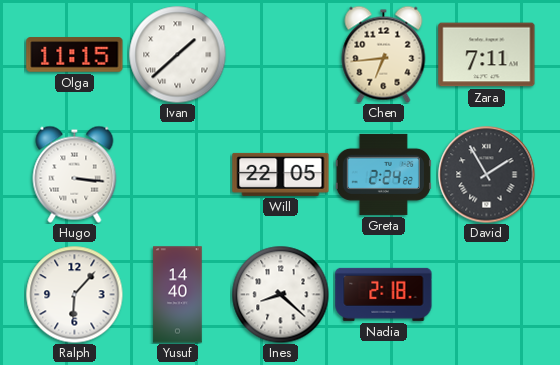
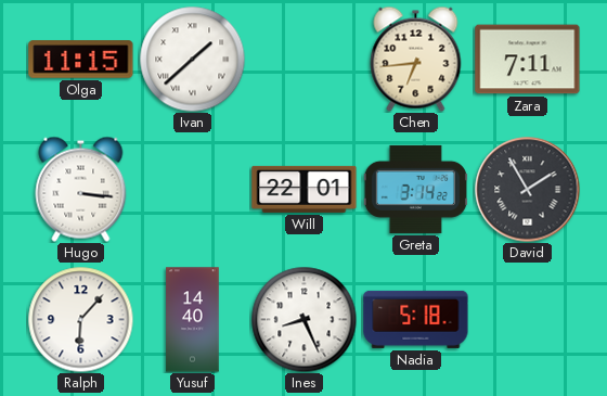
Will: 22:05 -> 22:01
Greta: 2:24 -> 3:14
Ines: 8:22 -> 8:26
Nadia: 2:18 -> 5:18
